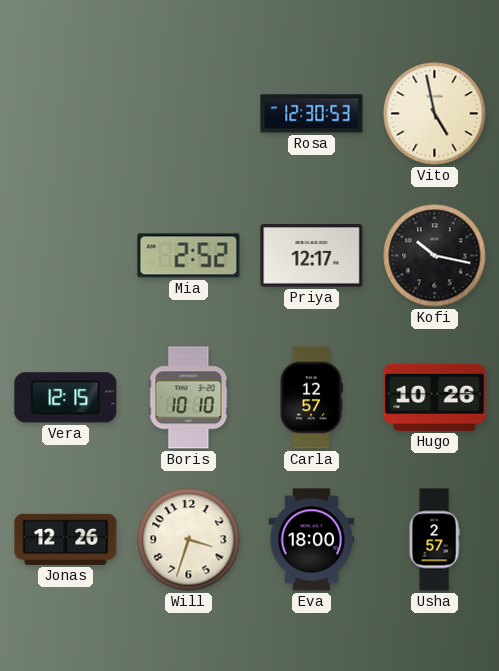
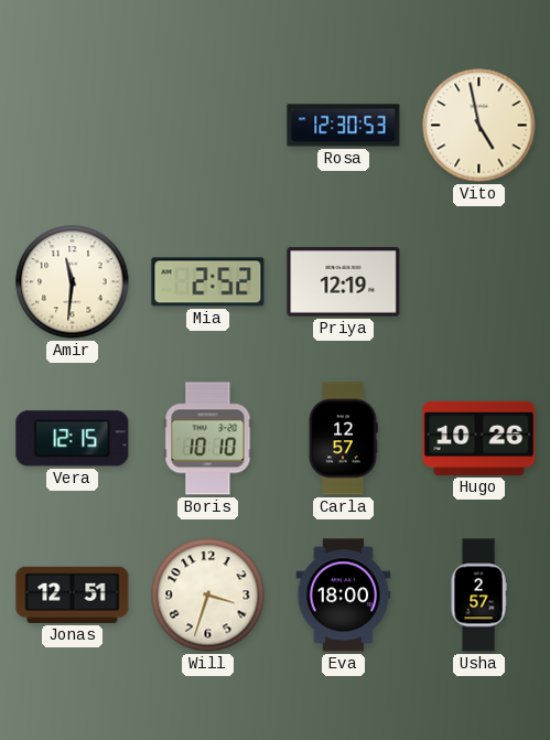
Amir: none -> 11:31
Priya: 12:17 -> 12:19
Kofi: 10:17 -> none
Jonas: 12:26 -> 12:51
